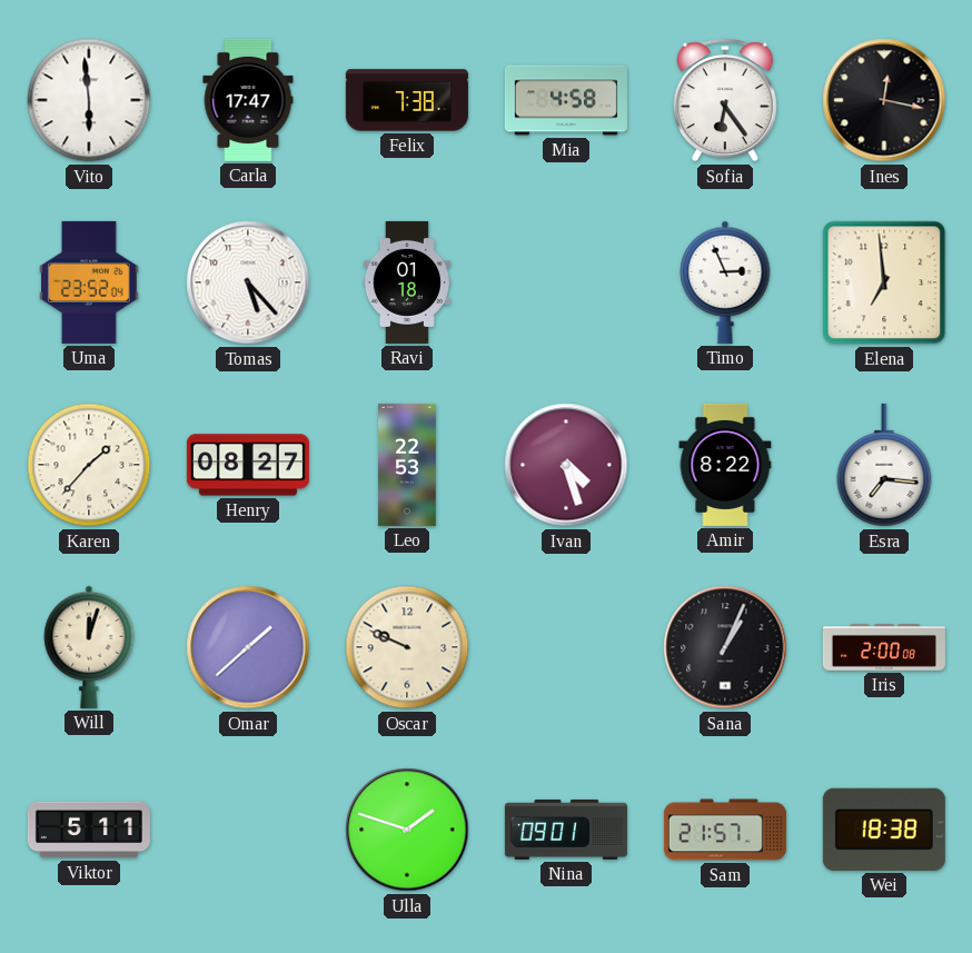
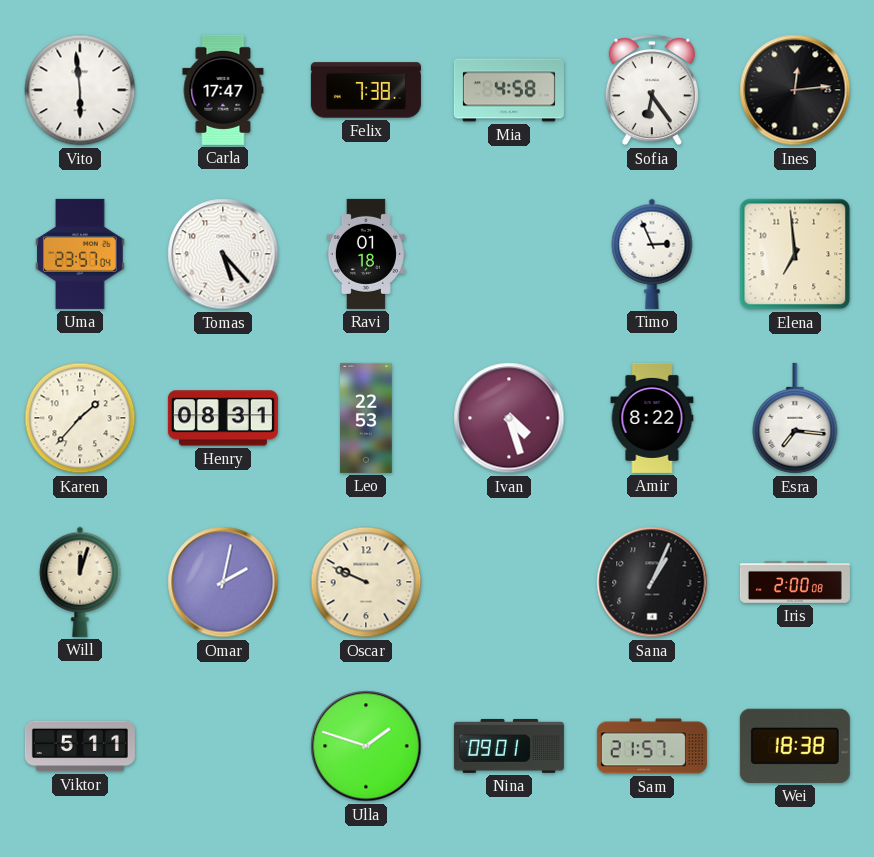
Ines: 12:17 -> 12:14
Uma: 23:52 -> 23:57
Henry: 08:27 -> 08:31
Omar: 1:38 -> 2:02
